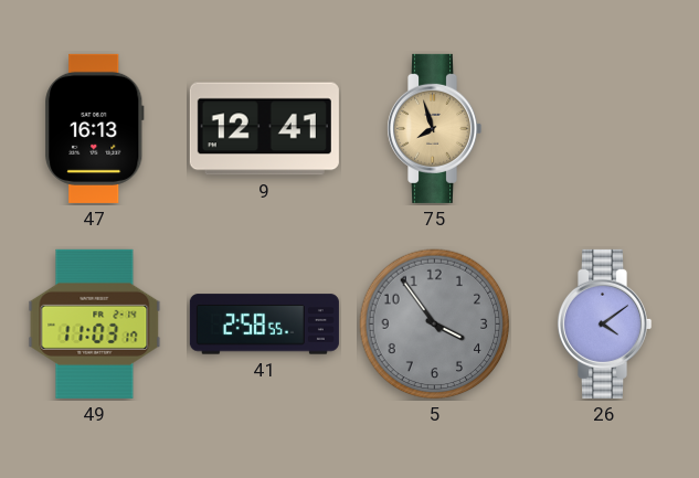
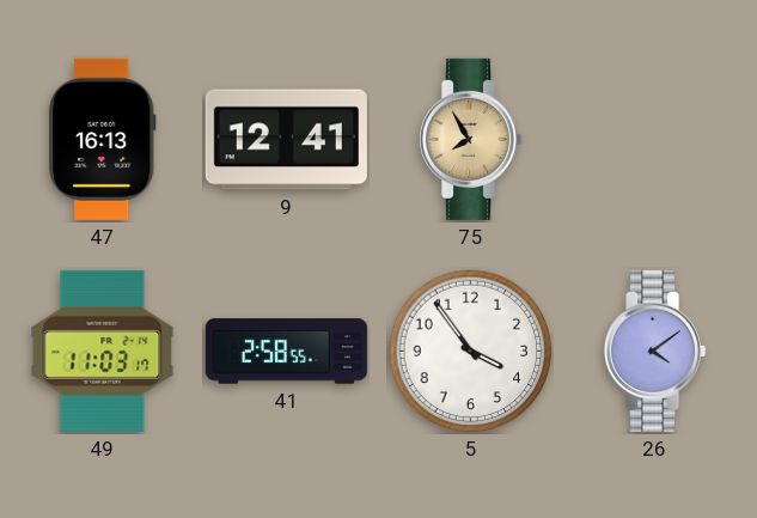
75: 7:57 -> 7:55
5 dial: grey -> white
